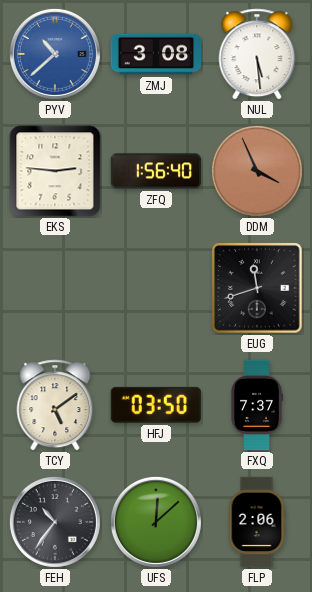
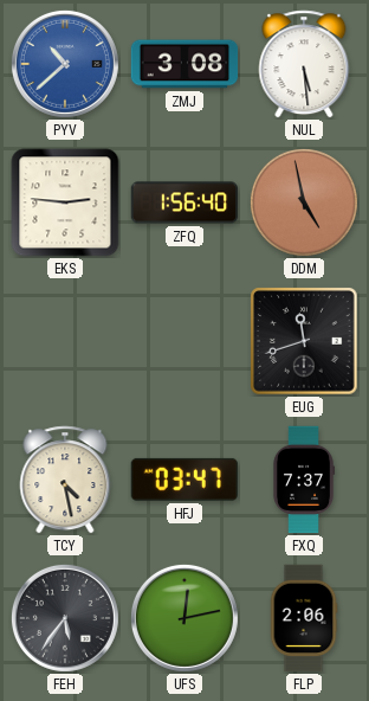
DDM: 3:56 -> 4:58
TCY: 5:09 -> 4:28
HFJ: 03:50 -> 03:47
FEH: 10:36 -> 5:36
UFS: 12:08 -> 12:13
